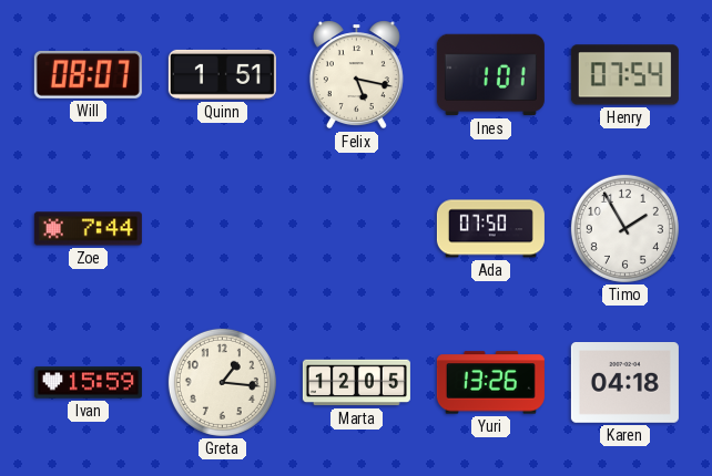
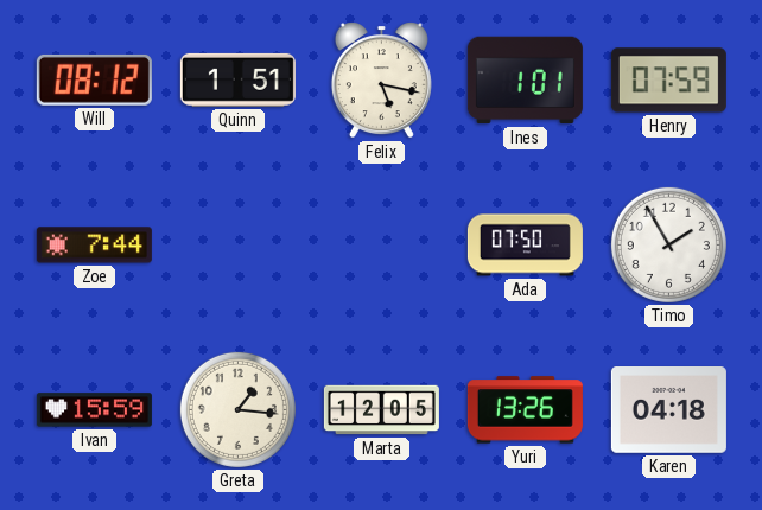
Will: 08:07 -> 08:12
Henry: 07:54 -> 07:59
